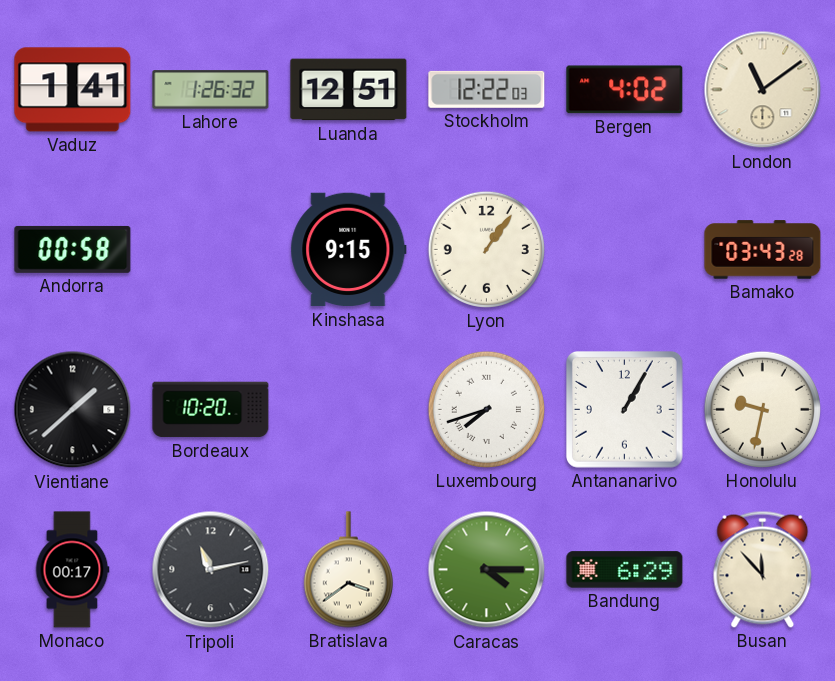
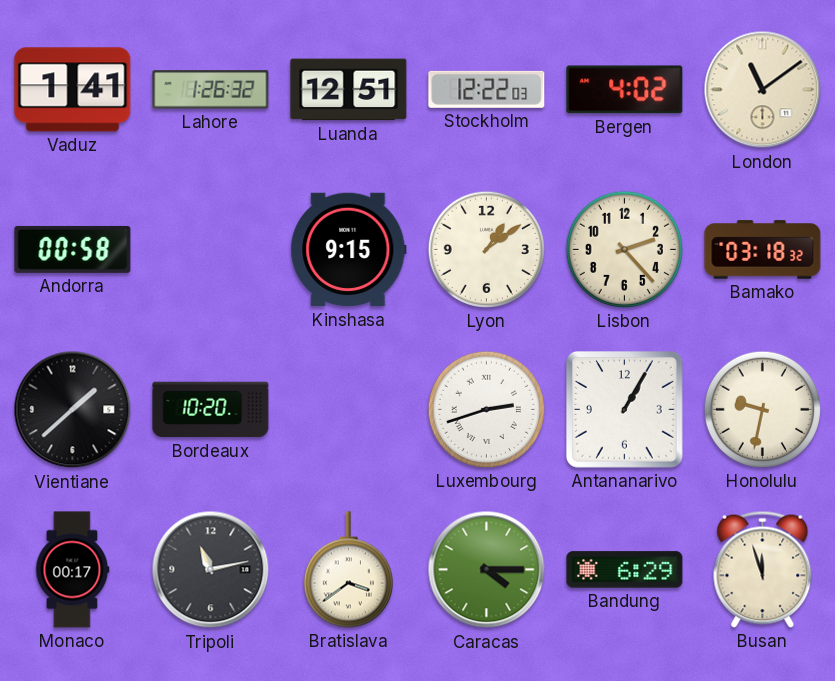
Lyon: 1:06 -> 1:09
Lisbon: none -> 2:23
Bamako: 03:43 -> 03:18
Luxembourg: 7:42 -> 2:42
Busan: 11:53 -> 11:57
